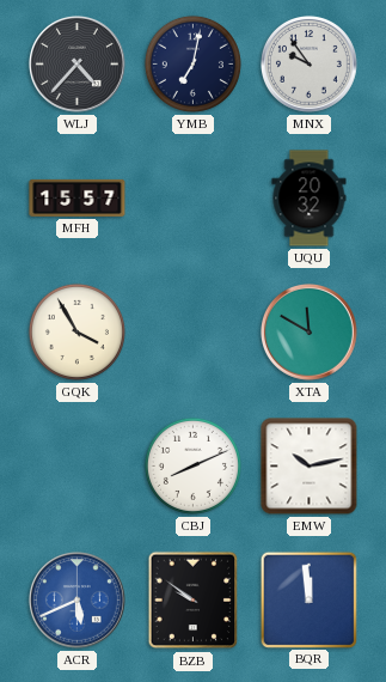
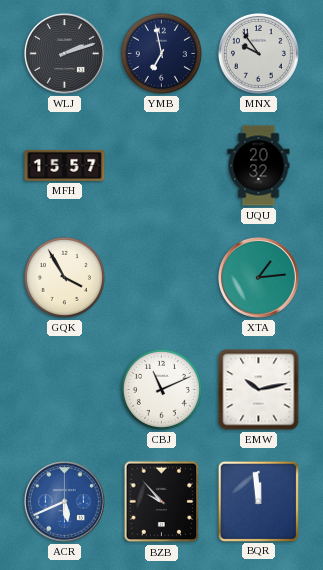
WLJ: 4:37 -> 2:12
YMB: 7:02 -> 6:58
XTA: 11:50 -> 1:14
CBJ: 8:11 -> 11:11
BZB: 9:51 -> 9:53
